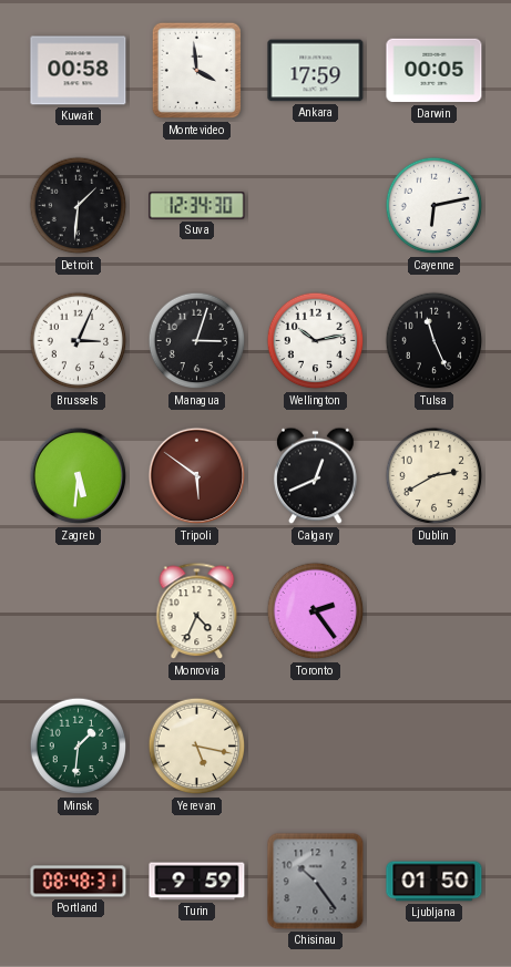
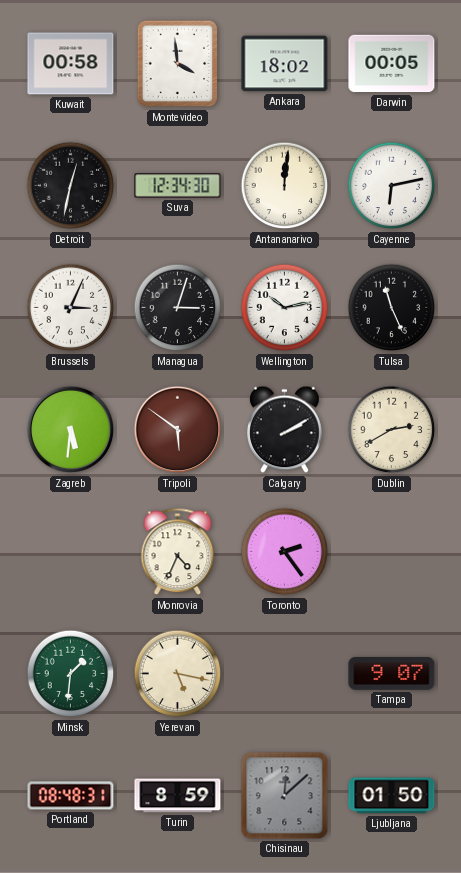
Ankara: 17:59 -> 18:02
Detroit: 1:31 -> 12:32
Antananarivo: none -> 12:01
Calgary: 12:41 -> 2:10
Tampa: none -> 9:07
Turin: 9:59 -> 8:59
Chisinau: 10:24 -> 12:08
